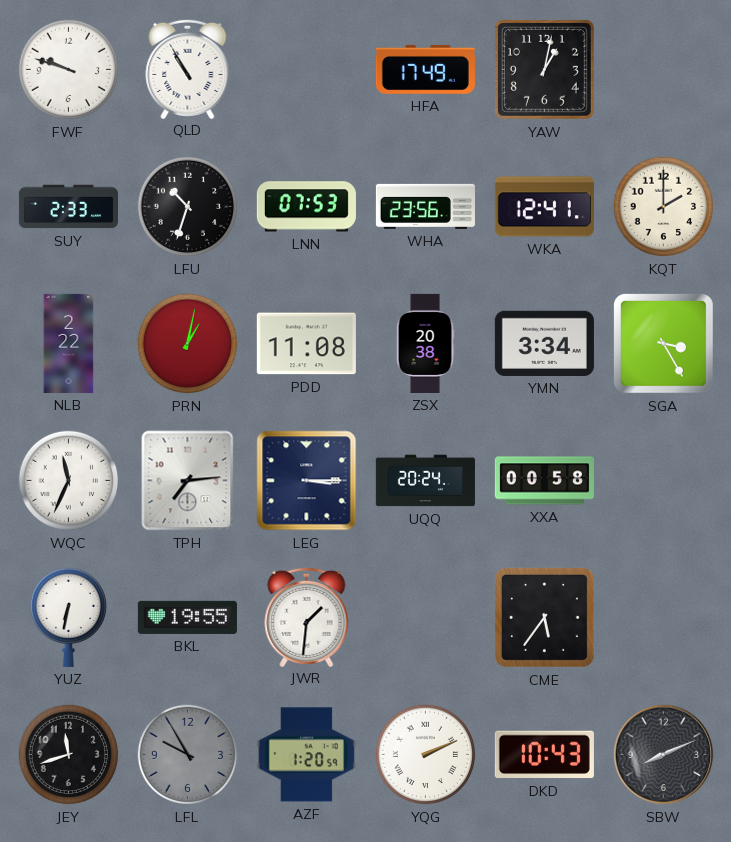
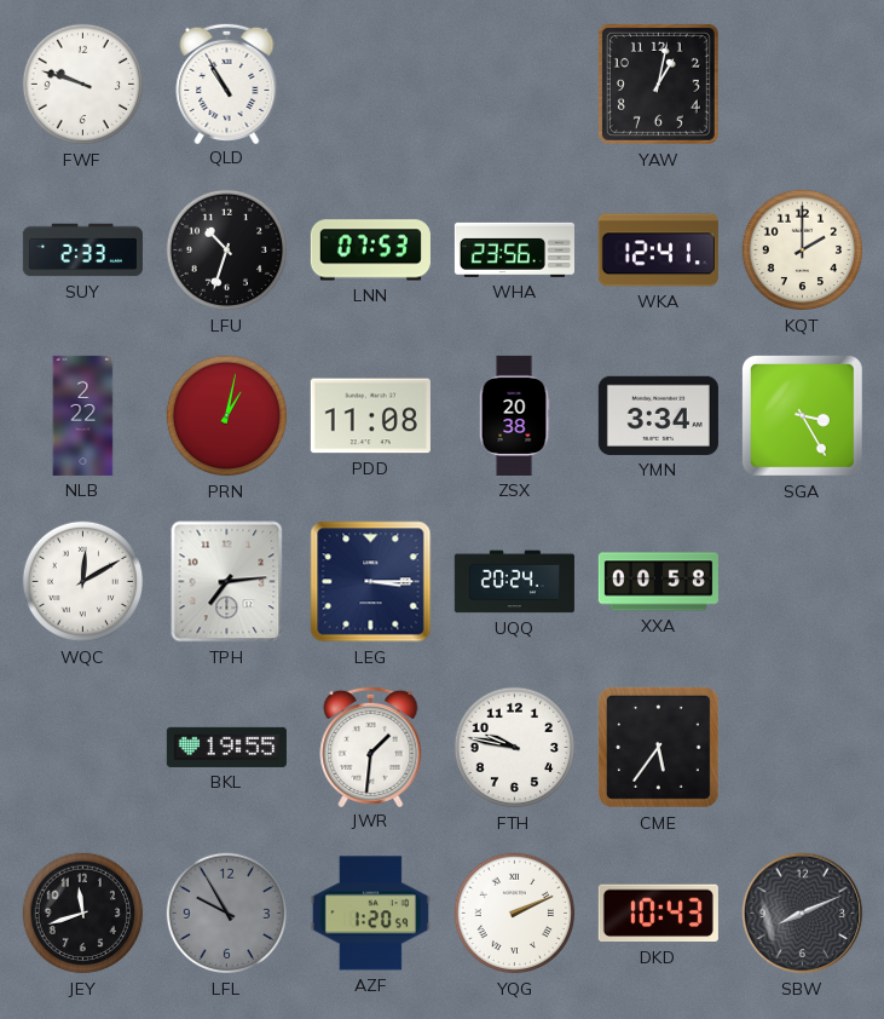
HFA: 17:49 -> none
WQC: 11:34 -> 12:10
YUZ: 6:32 -> none
FTH: none -> 9:47
